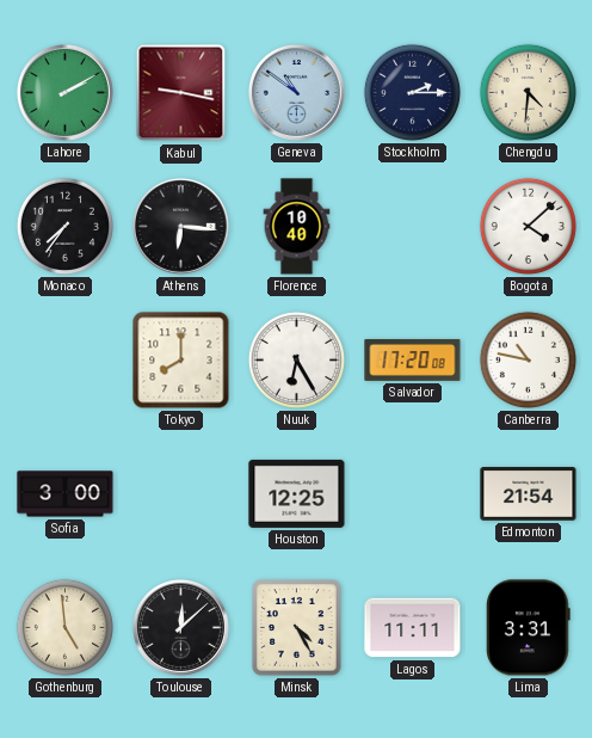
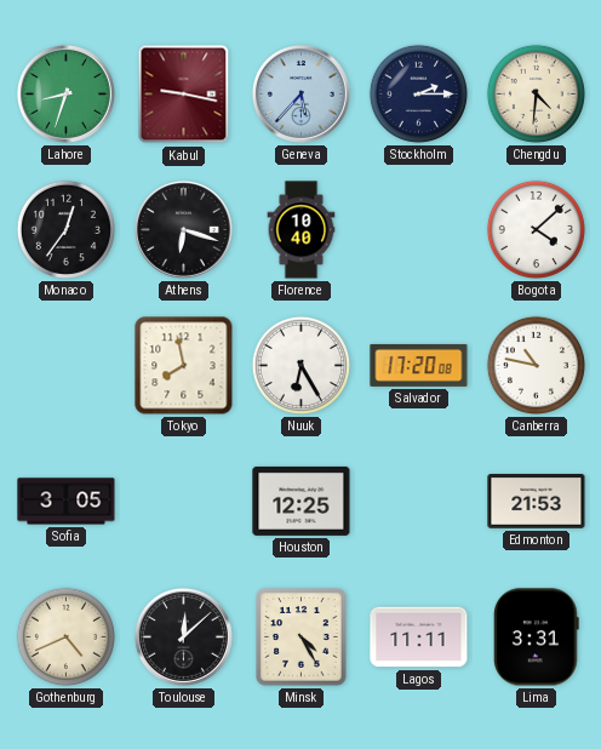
Lahore: 2:10 -> 8:33
Geneva: 10:51 -> 5:37
Monaco: 7:36 -> 12:36
Athens: 6:16 -> 6:18
Tokyo: 8:00 -> 7:58
Sofia: 3:00 -> 3:05
Edmonton: 21:54 -> 21:53
Gothenburg: 4:59 -> 4:41
